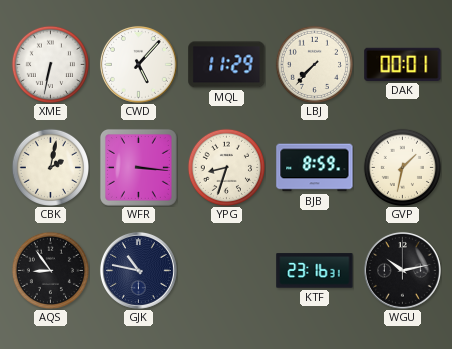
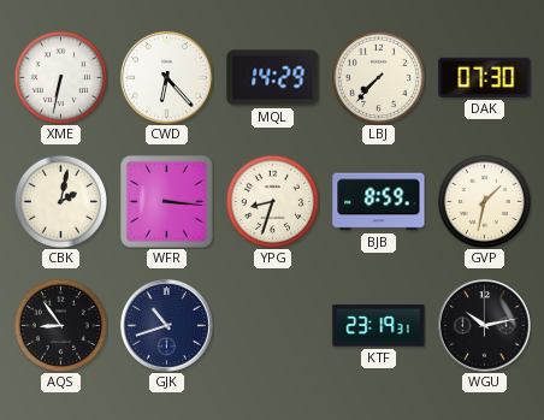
CWD: 5:07 -> 6:23
MQL: 11:29 -> 14:29
DAK: 00:01 -> 07:30
GJK: 10:47 -> 10:42
KTF: 23:16 -> 23:19
